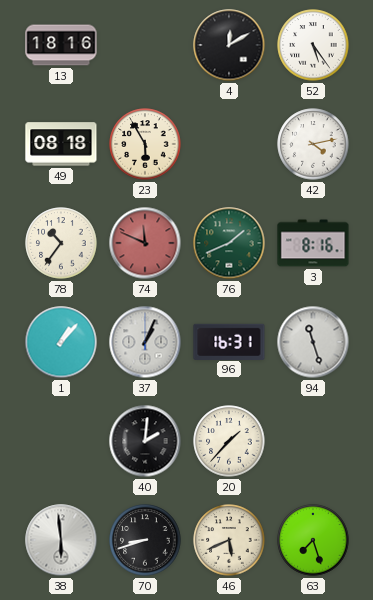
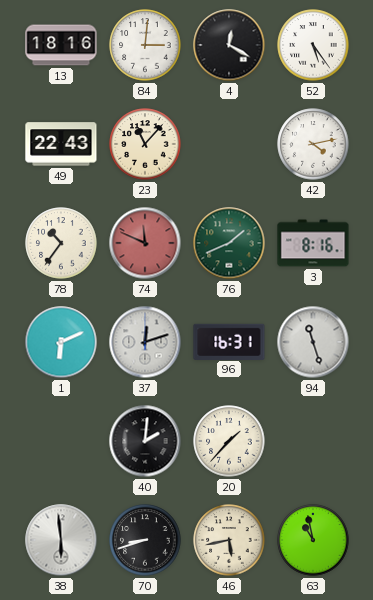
84: none -> 3:01
4: 12:10 -> 12:20
49: 08:18 -> 22:43
23: 5:55 -> 11:07
1: 1:07 -> 6:11
37: 1:04 -> 12:12
46: 5:41 -> 5:43
63: 7:27 -> 10:58
